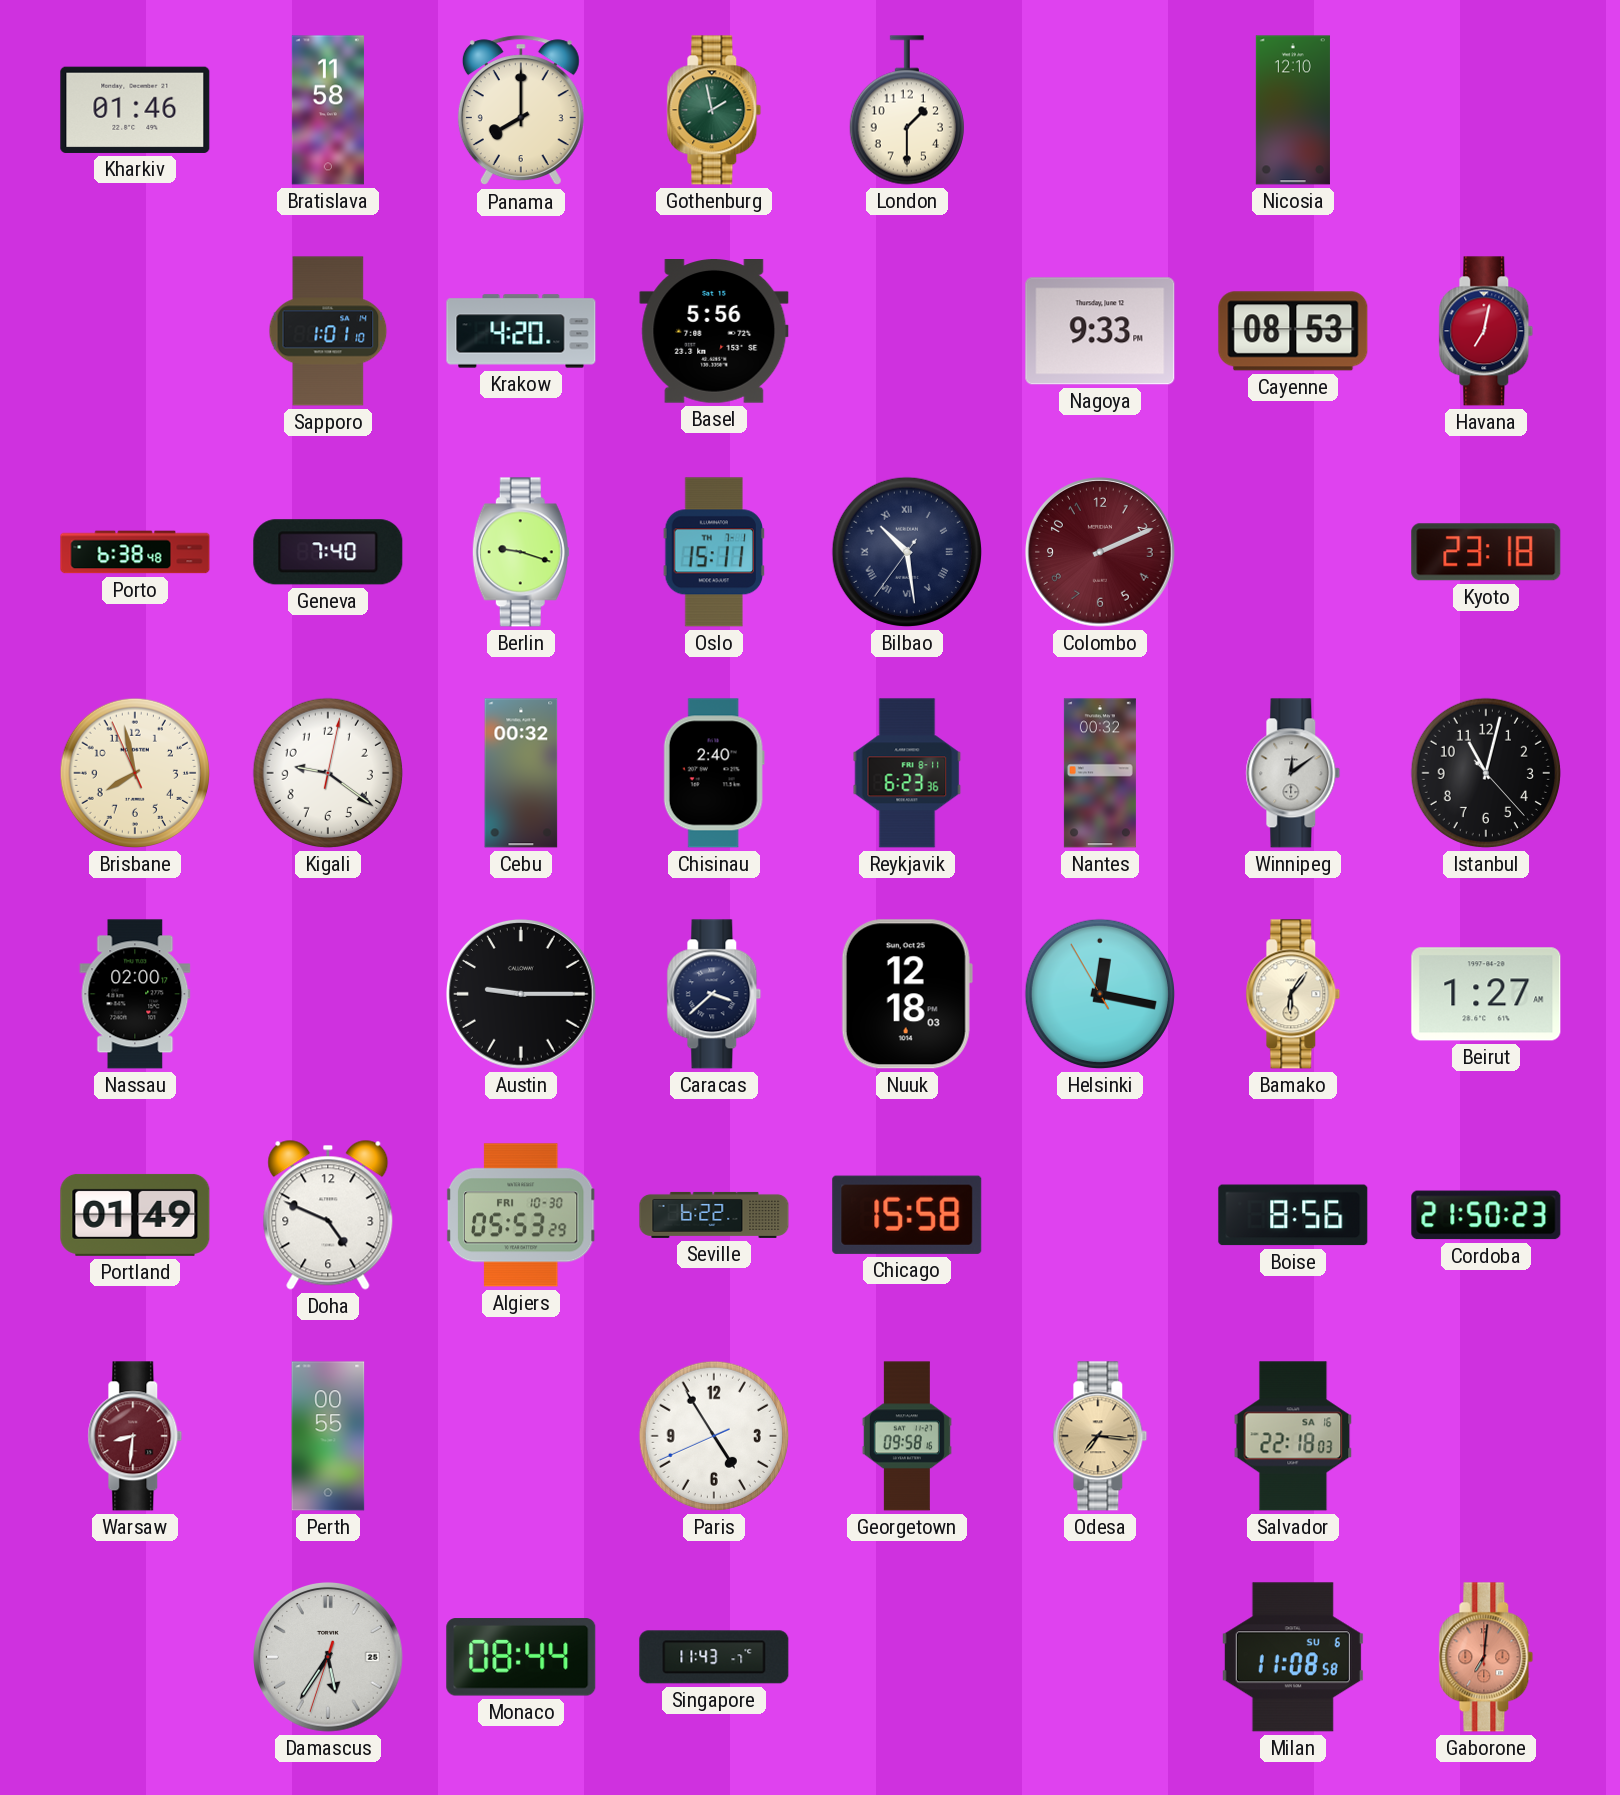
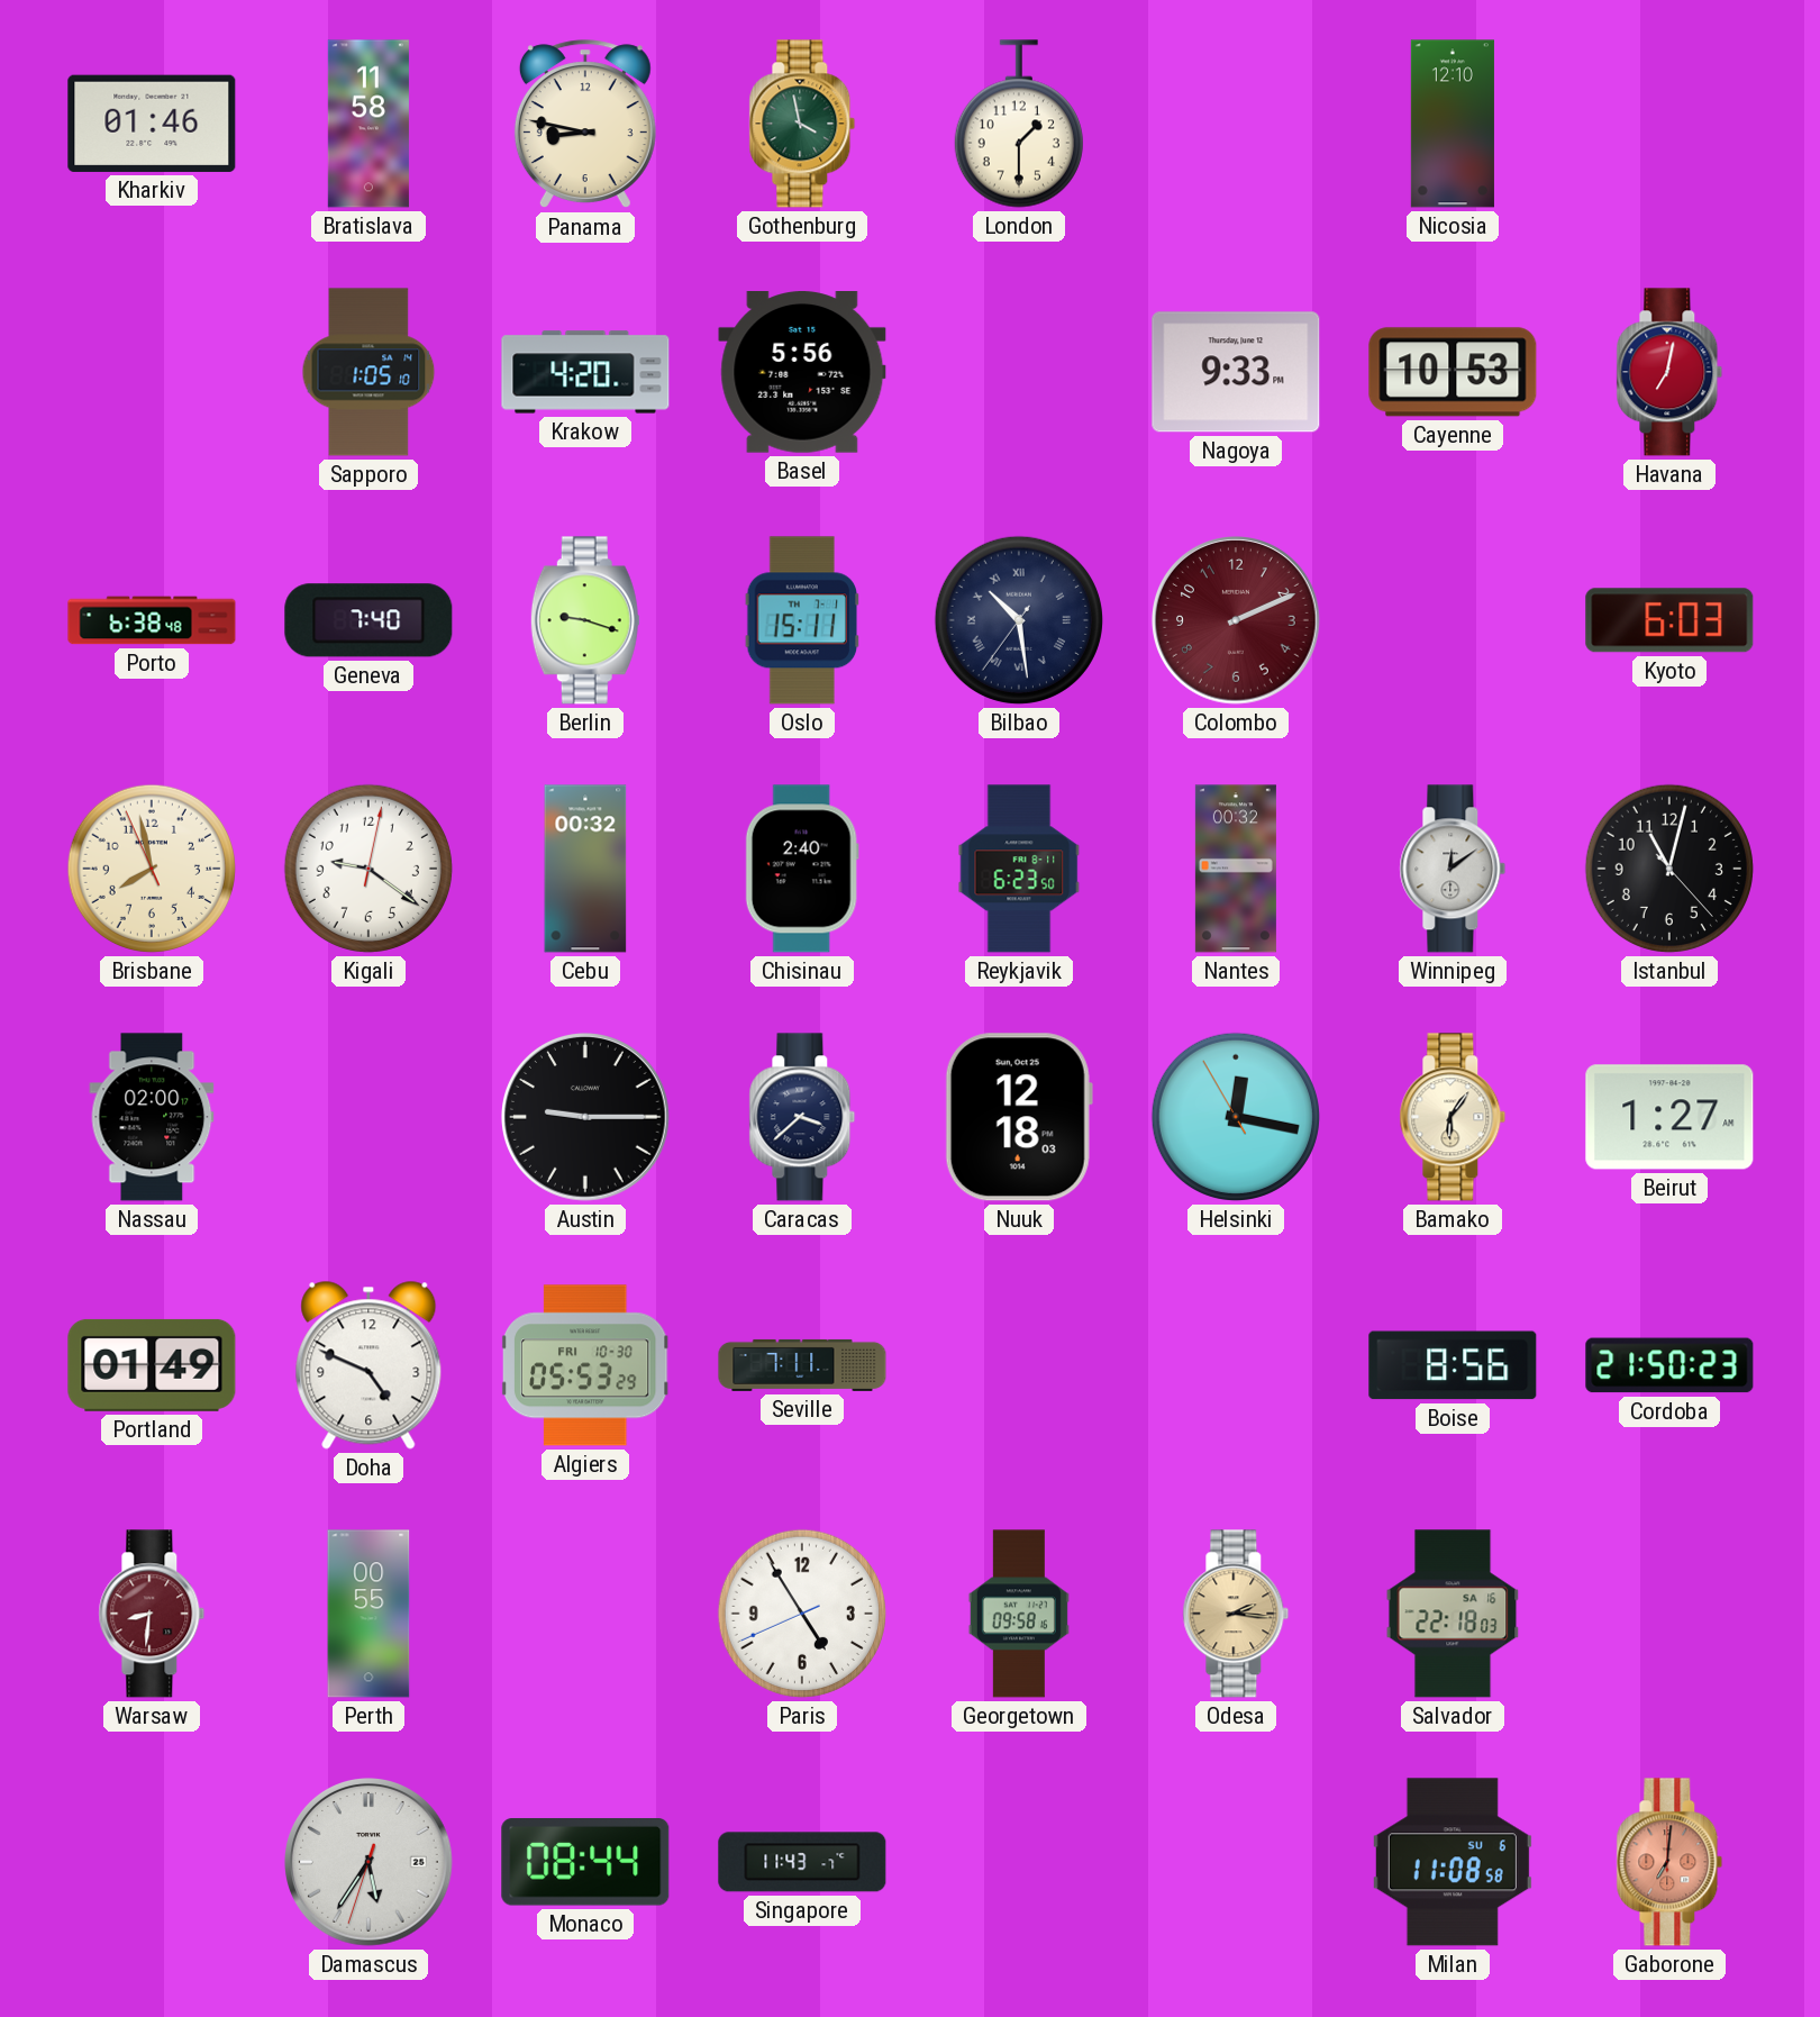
Panama: 8:00 -> 8:47
Gothenburg: 1:58 -> 3:58
Sapporo: 1:01 -> 1:05
Cayenne: 08:53 -> 10:53
Kyoto: 23:18 -> 6:03
Reykjavik: 6:23:36 -> 6:23:50
Seville: 6:22 -> 7:11
Chicago: 15:58 -> none
Odesa: 7:16 -> 2:16
